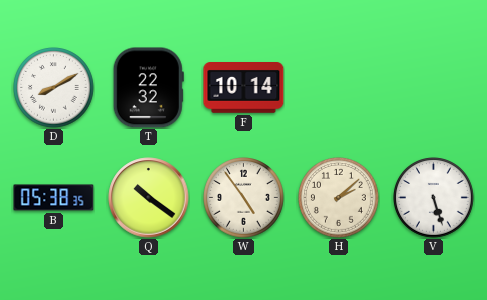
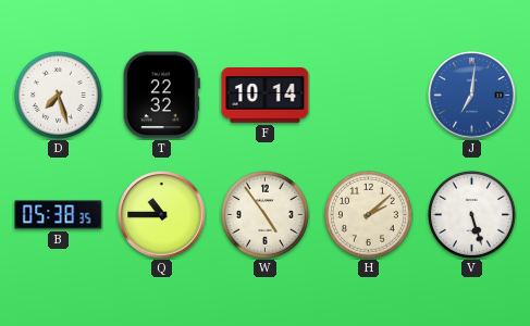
D: 8:10 -> 7:27
J: none -> 7:01
Q: 10:21 -> 10:45
